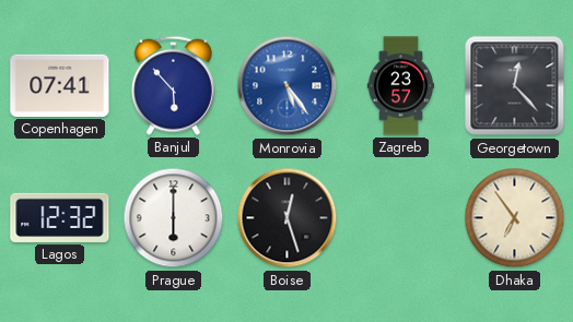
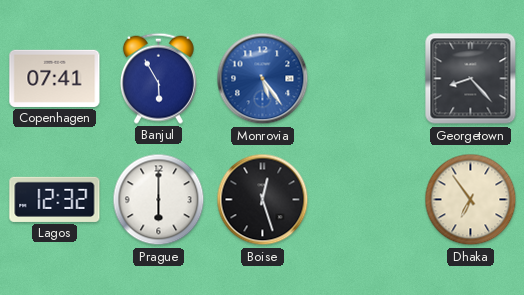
Banjul: 5:53 -> 5:55
Zagreb: 23:57 -> none
Georgetown: 12:23 -> 8:23
